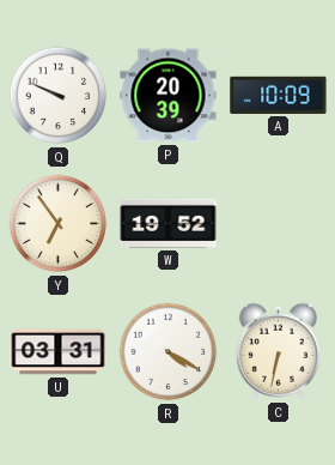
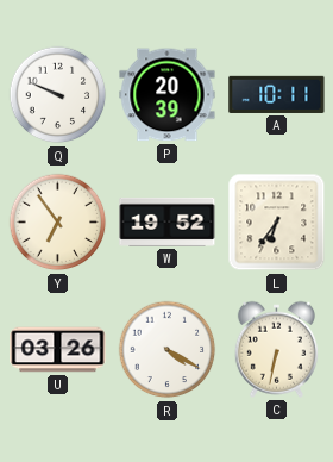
A: 10:09 -> 10:11
L: none -> 6:36
U: 03:31 -> 03:26
